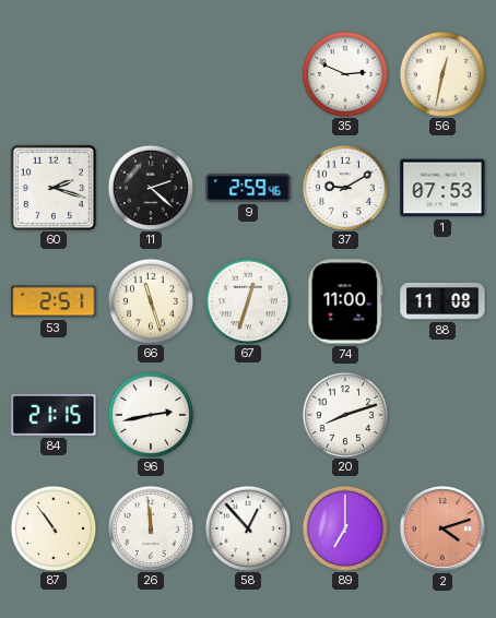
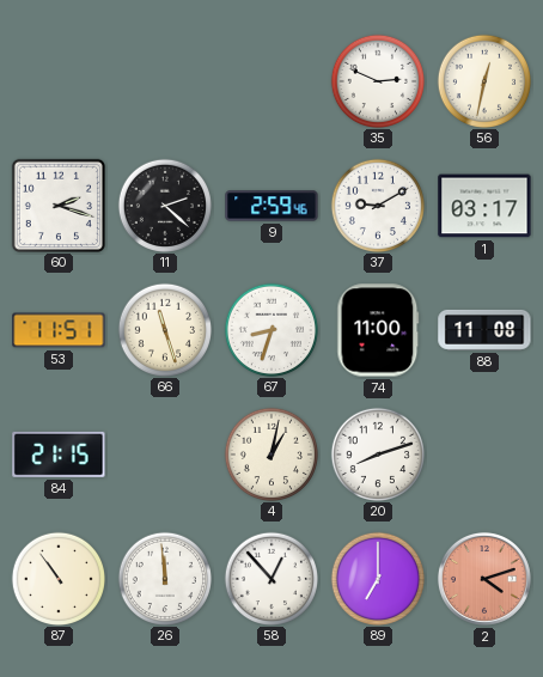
1: 07:53 -> 03:17
53: 2:51 -> 11:51
67: 12:33 -> 8:33
96: 2:43 -> none
4: none -> 1:02
